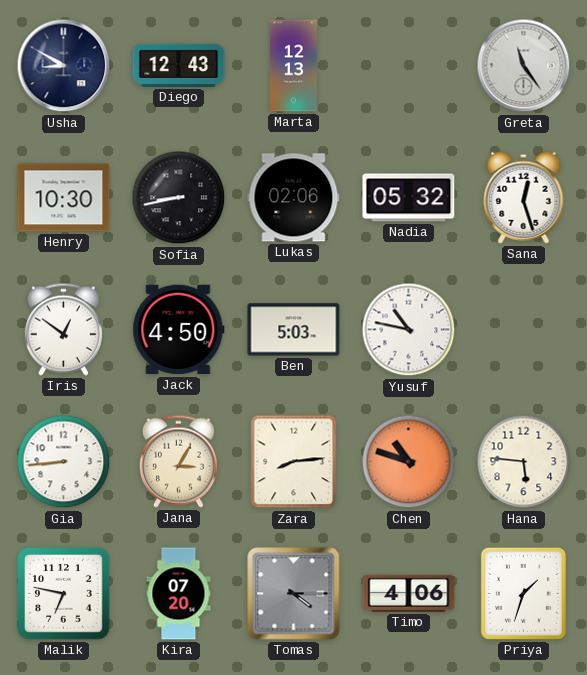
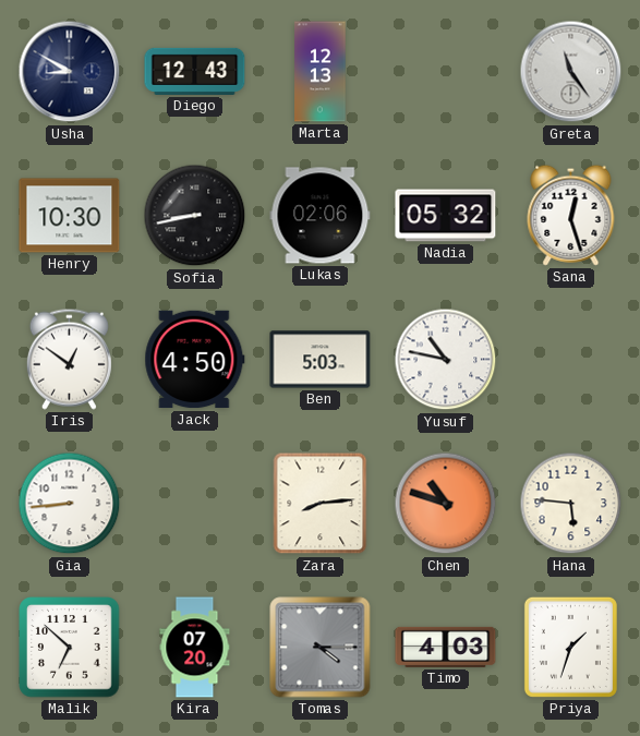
Jana: 3:05 -> none
Malik: 6:47 -> 6:52
Timo: 4:06 -> 4:03
